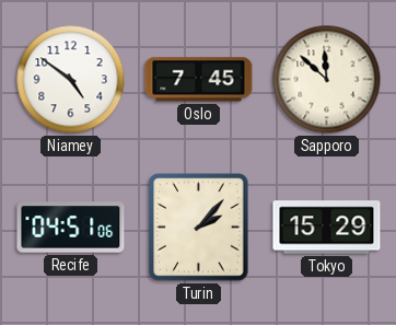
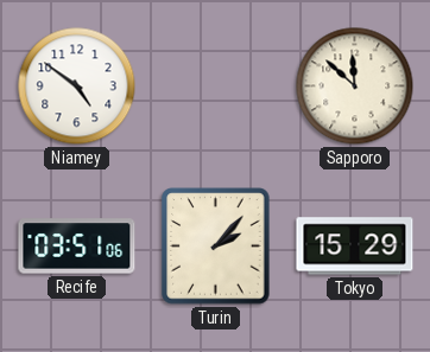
Oslo: 7:45 -> none
Recife: 04:51 -> 03:51
